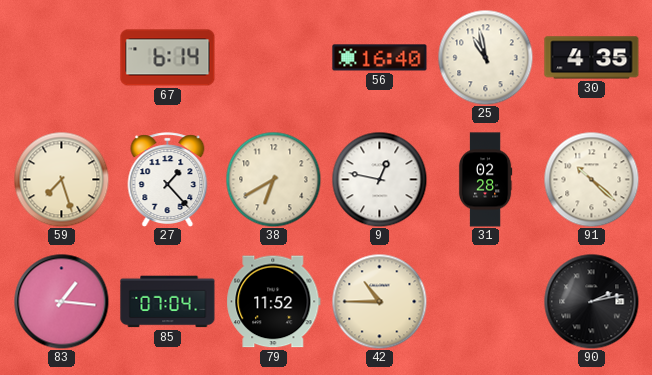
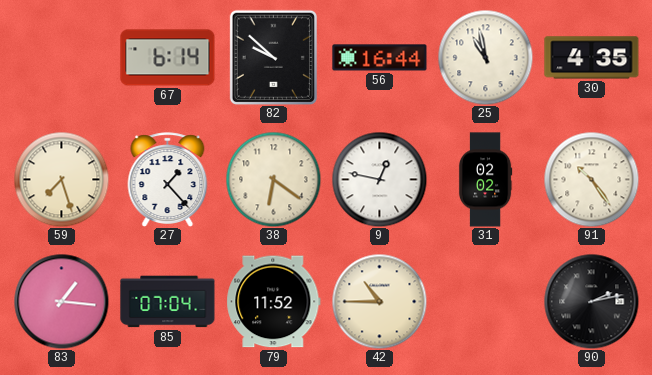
82: none -> 9:52
56: 16:40 -> 16:44
38: 6:40 -> 6:21
31: 02:28 -> 02:02
91: 10:22 -> 10:24
